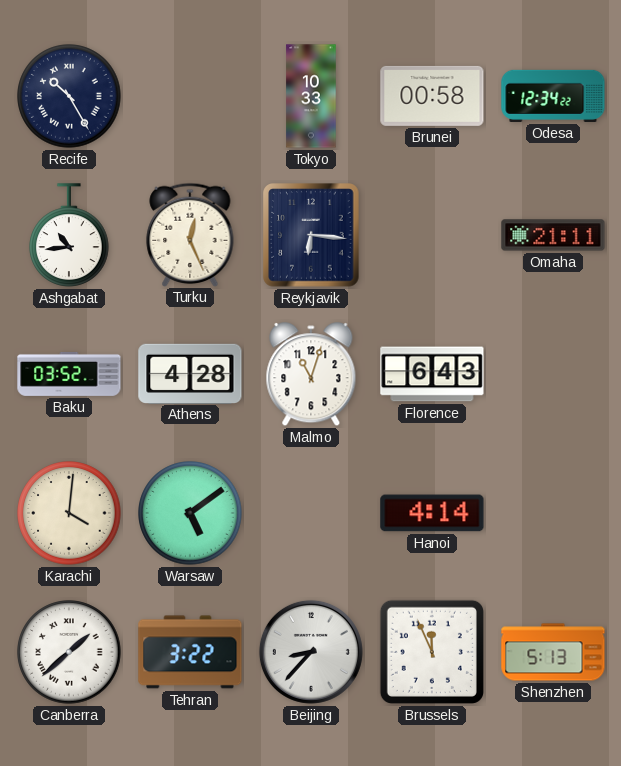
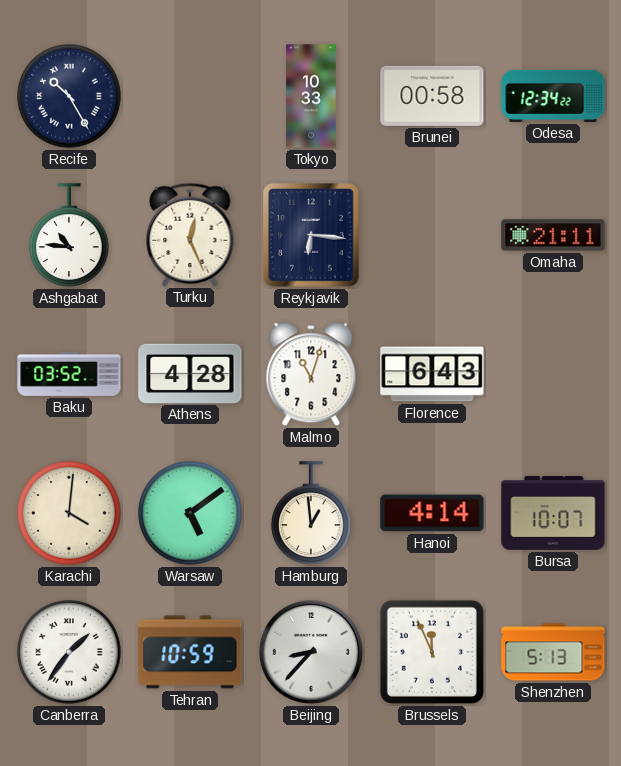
Ashgabat: 10:44 -> 10:46
Hamburg: none -> 12:59
Bursa: none -> 10:07
Canberra: 1:38 -> 1:36
Tehran: 3:22 -> 10:59
